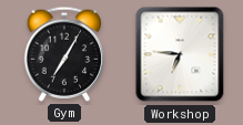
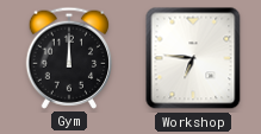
Gym: 7:05 -> 12:00
